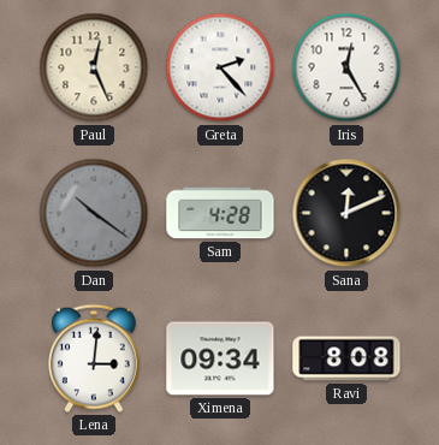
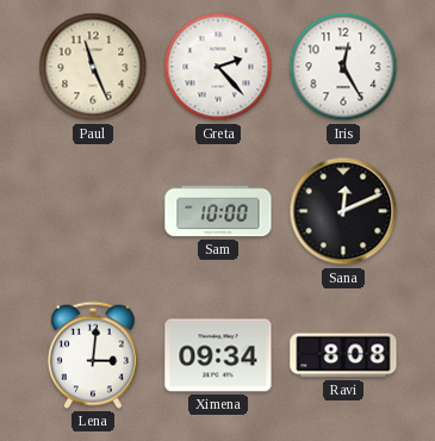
Paul: 12:26 -> 11:26
Dan: 10:21 -> none
Sam: 4:28 -> 10:00
